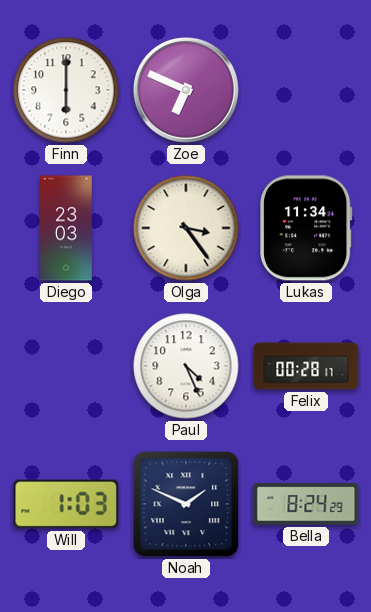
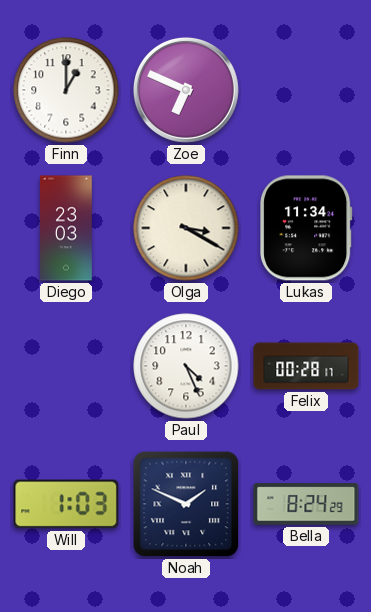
Finn: 6:00 -> 1:00
Olga: 3:24 -> 3:20
